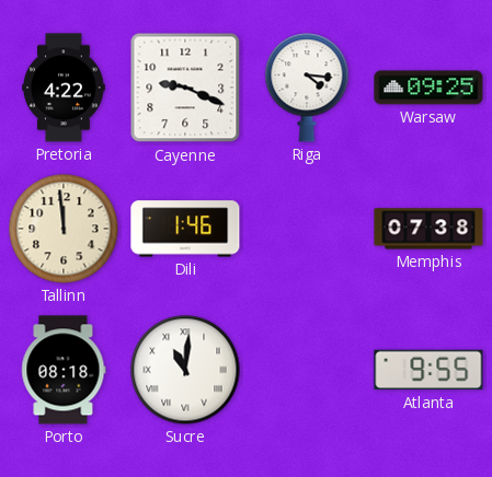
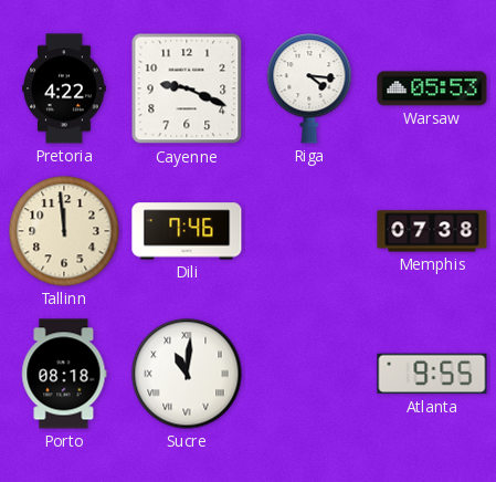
Warsaw: 09:25 -> 05:53
Dili: 1:46 -> 7:46
